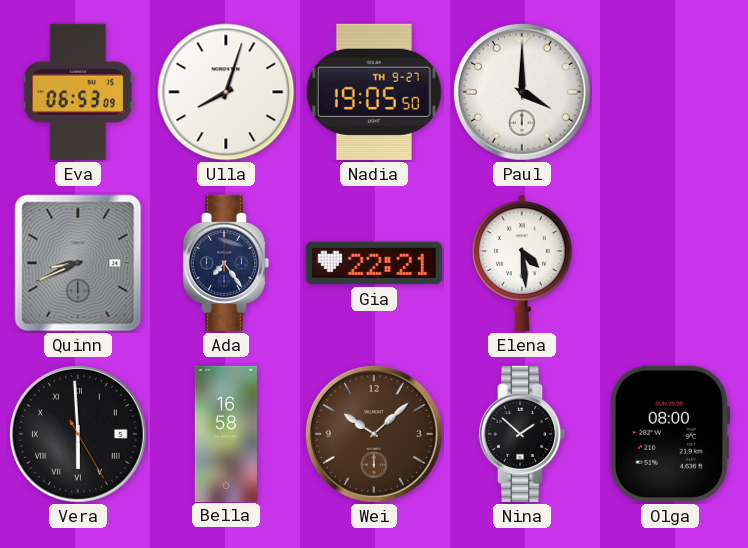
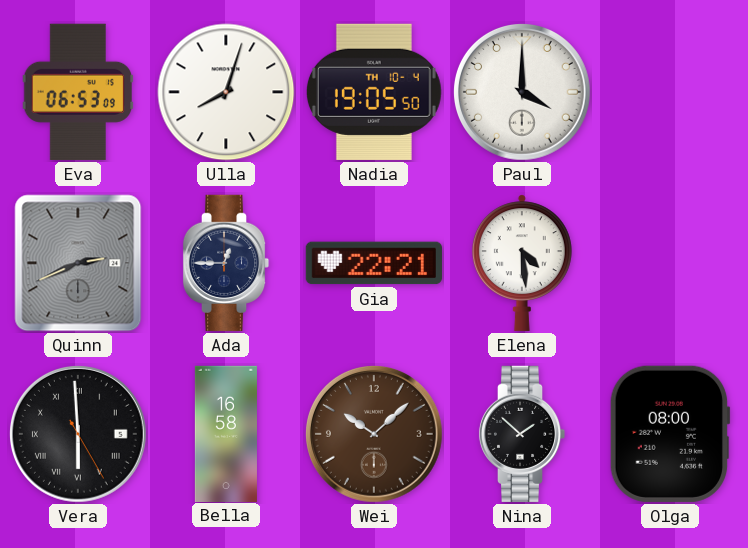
Nadia date: TH 9-27 -> TH 10-4
Quinn: 8:41 -> 2:41
Ada: 7:24 -> 12:45
